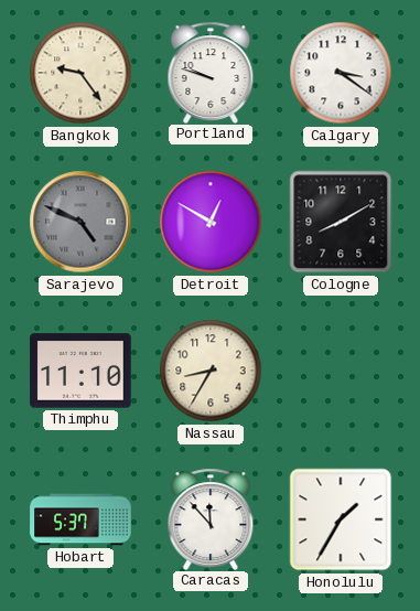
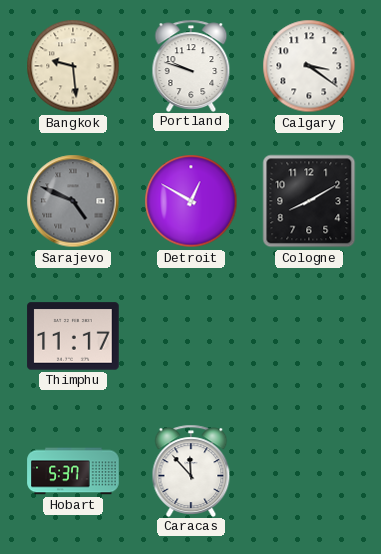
Bangkok: 9:24 -> 9:29
Thimphu: 11:10 -> 11:17
Nassau: 8:35 -> none
Honolulu: 1:35 -> none
